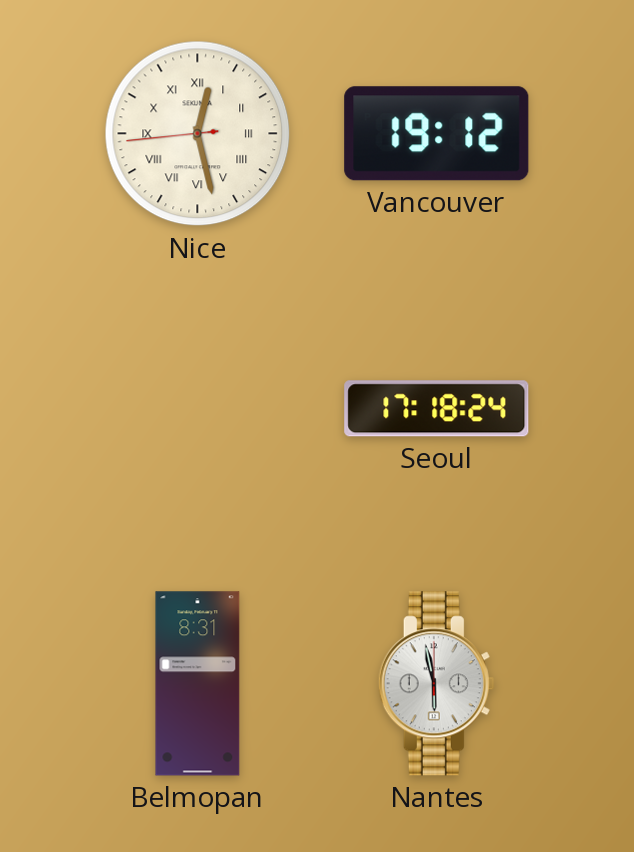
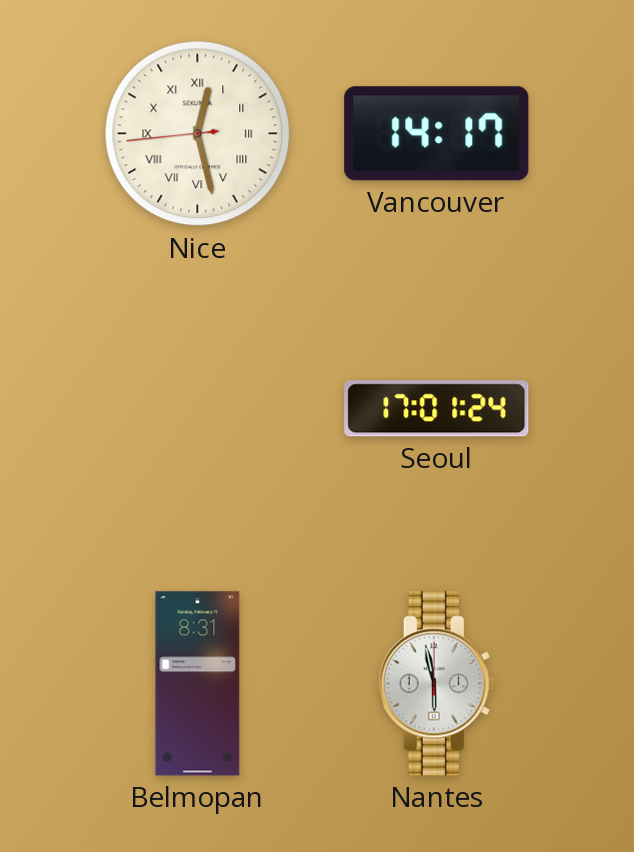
Vancouver: 19:12 -> 14:17
Seoul: 17:18 -> 17:01
